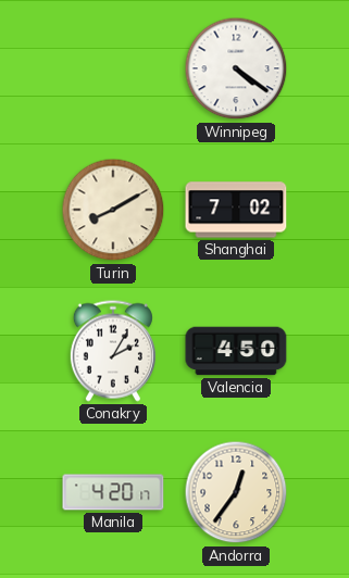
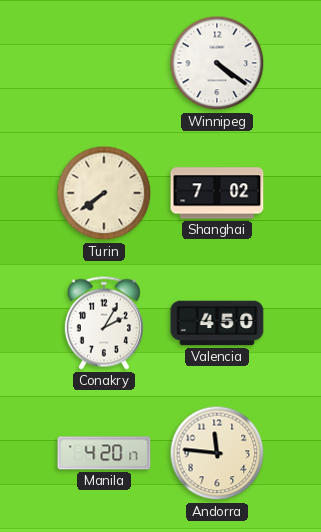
Turin: 8:10 -> 7:39
Andorra: 12:36 -> 11:46
